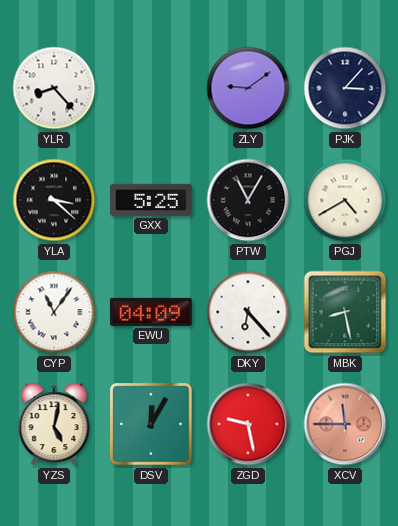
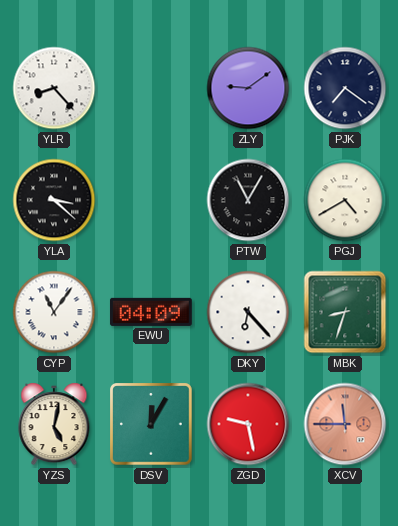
PJK: 3:07 -> 7:21
GXX: 5:25 -> none
MBK: 8:28 -> 8:33
